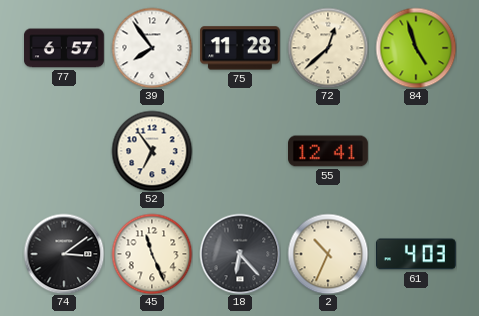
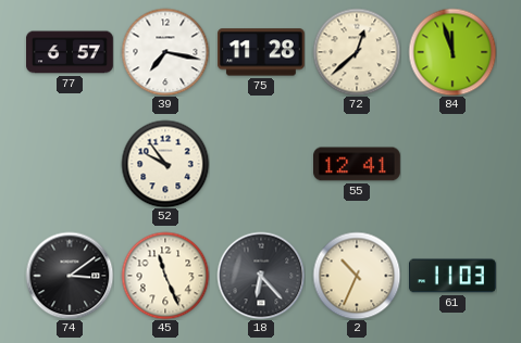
39: 7:54 -> 7:17
84: 4:57 -> 11:57
52: 6:54 -> 9:54
61: 4:03 -> 11:03
